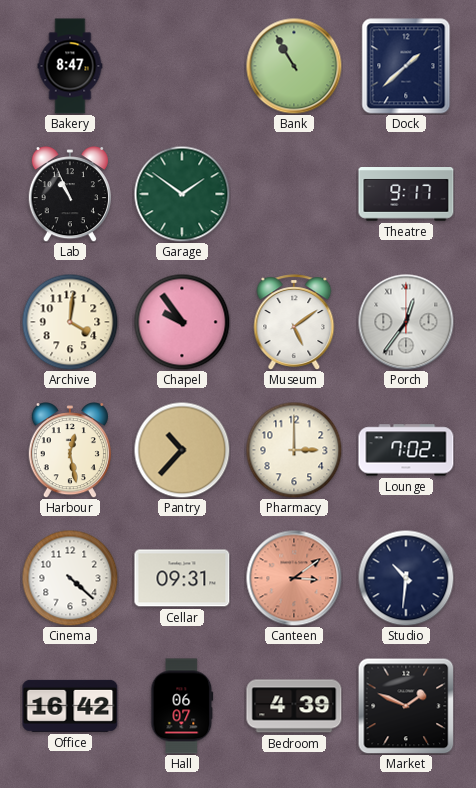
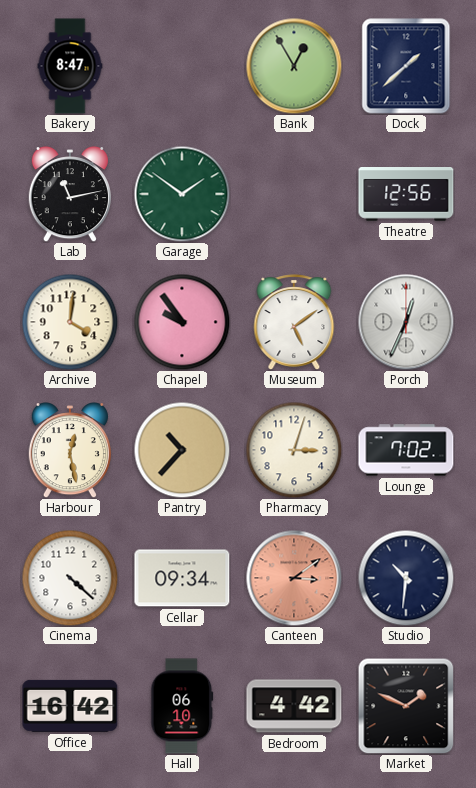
Bank: 10:55 -> 12:55
Lab: 10:56 -> 11:13
Theatre: 9:17 -> 12:56
Porch: 12:36 -> 12:34
Pharmacy: 3:00 -> 3:03
Cellar: 09:31 -> 09:34
Hall: 06:07 -> 06:10
Bedroom: 4:39 -> 4:42
